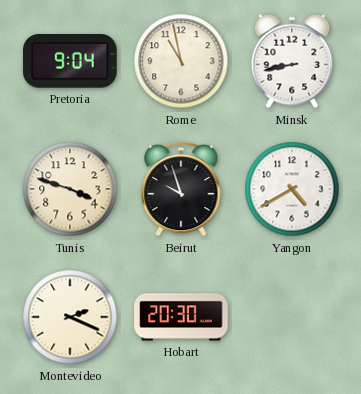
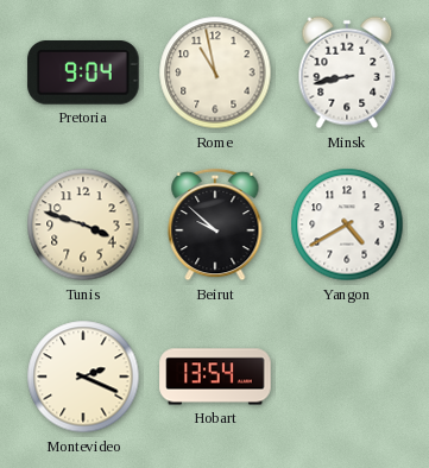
Beirut: 9:57 -> 9:52
Hobart: 20:30 -> 13:54
